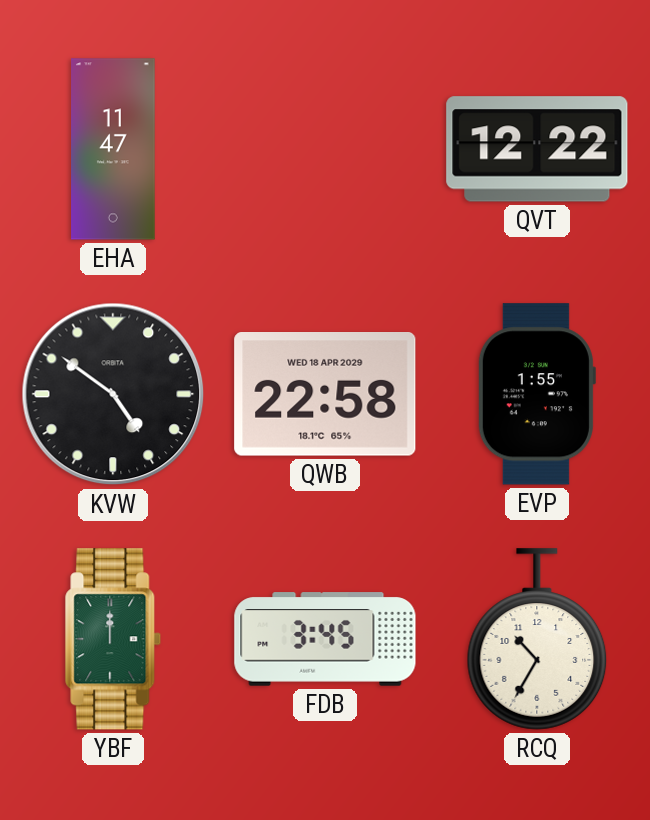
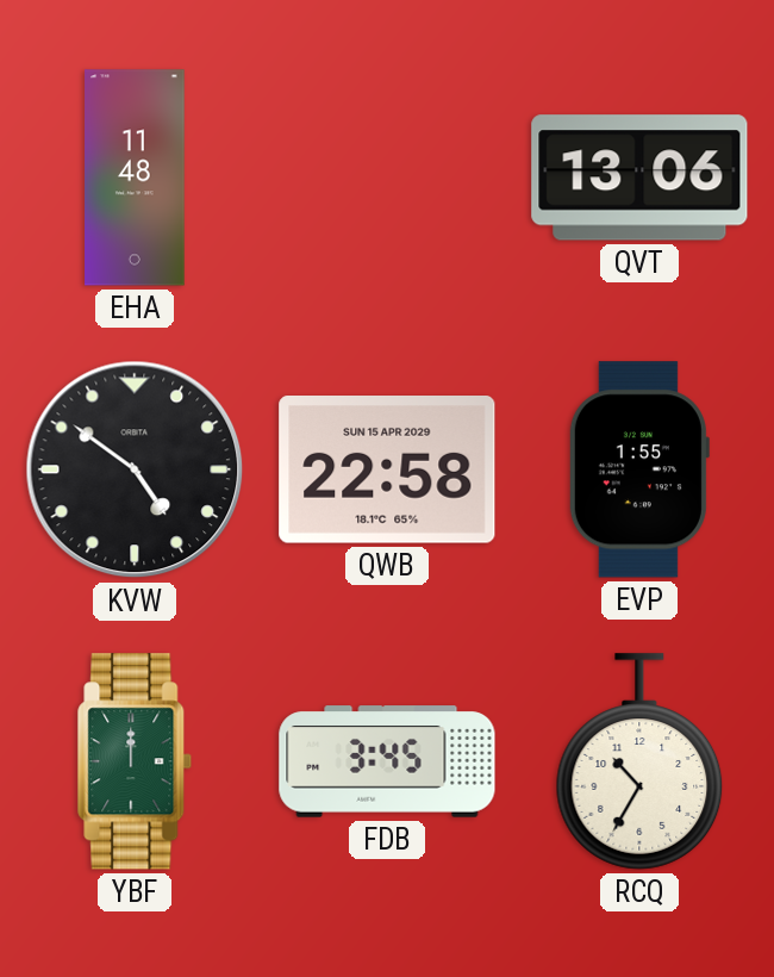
EHA: 11:47 -> 11:48
QVT: 12:22 -> 13:06
QWB date: WED 18 APR 2029 -> SUN 15 APR 2029
